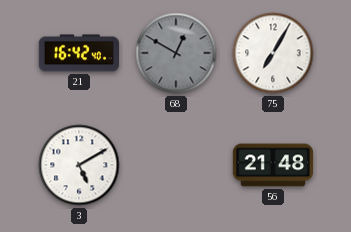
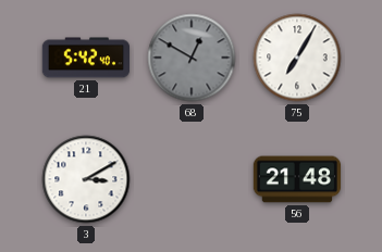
21: 16:42 -> 5:42
3: 5:10 -> 3:10
